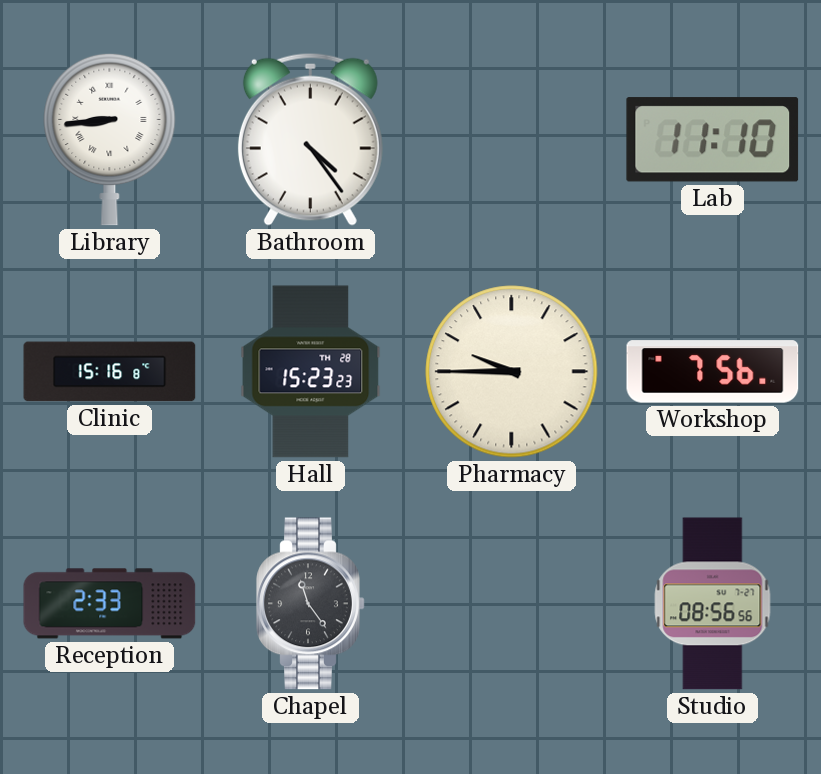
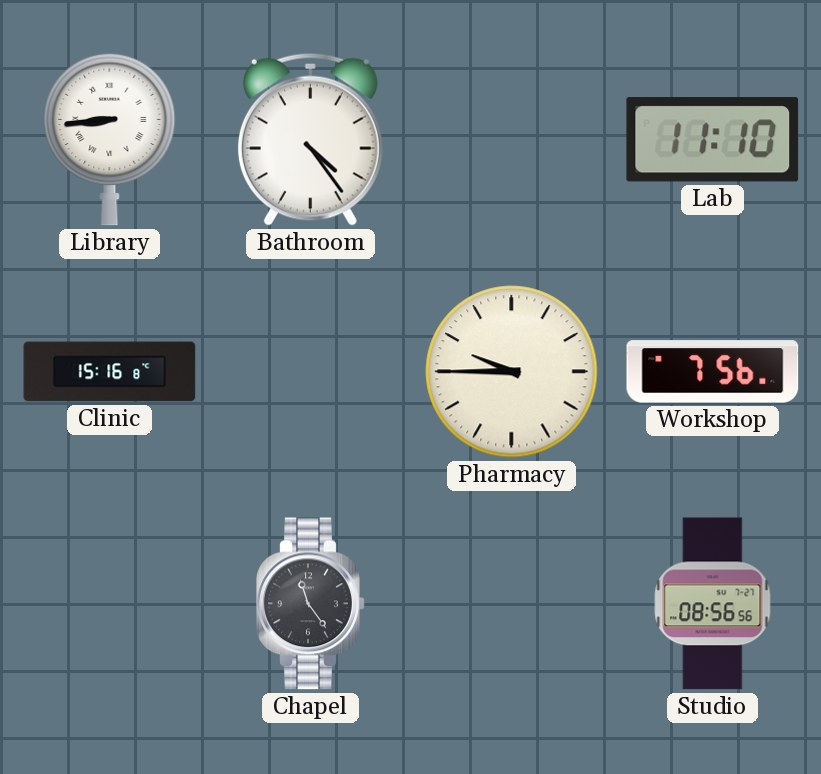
Hall: 15:23 -> none
Reception: 2:33 -> none
